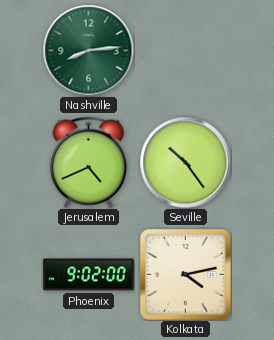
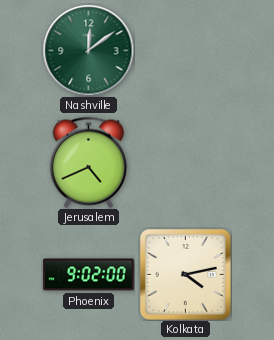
Nashville: 8:14 -> 12:09
Seville: 10:24 -> none
